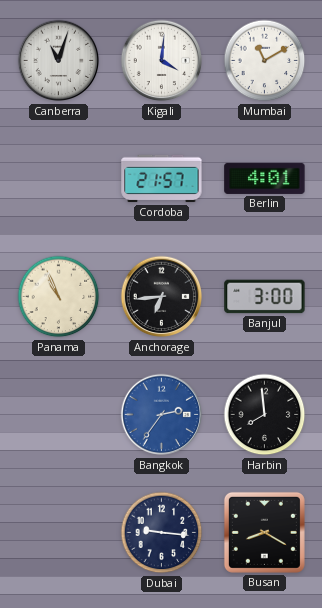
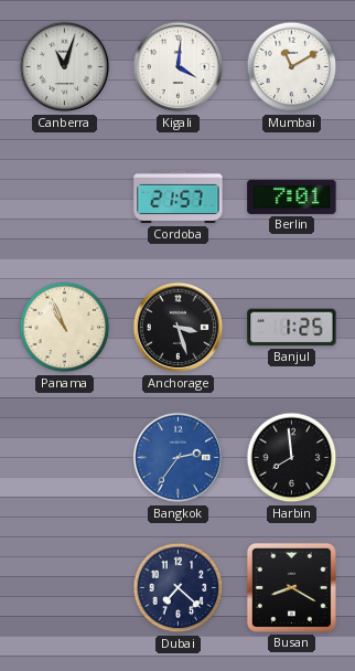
Berlin: 4:01 -> 7:01
Anchorage: 6:44 -> 3:27
Banjul: 3:00 -> 1:25
Dubai: 9:16 -> 7:22
